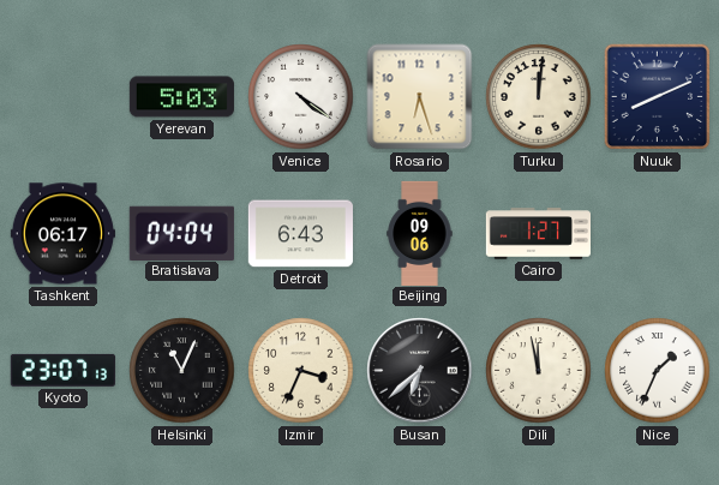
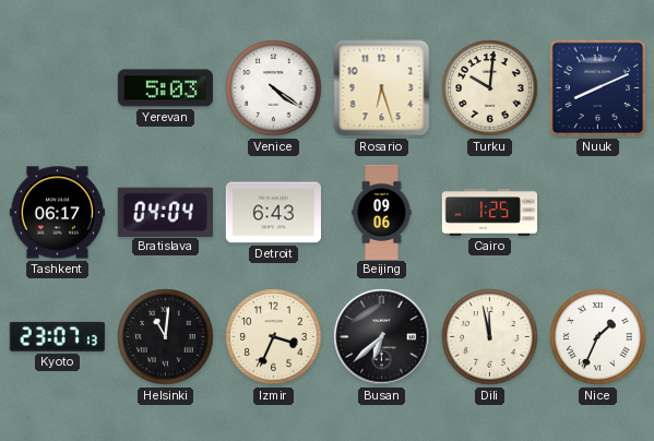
Turku: 12:01 -> 10:01
Cairo: 1:27 -> 1:25
Helsinki: 11:04 -> 11:01
